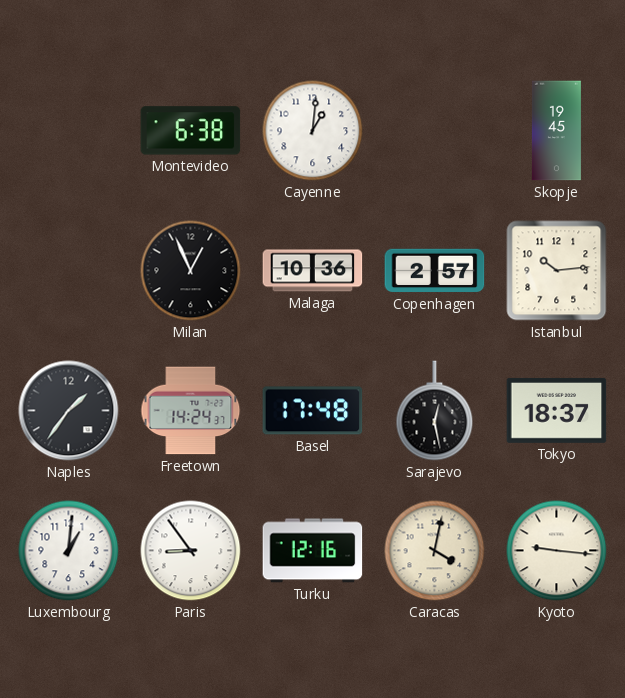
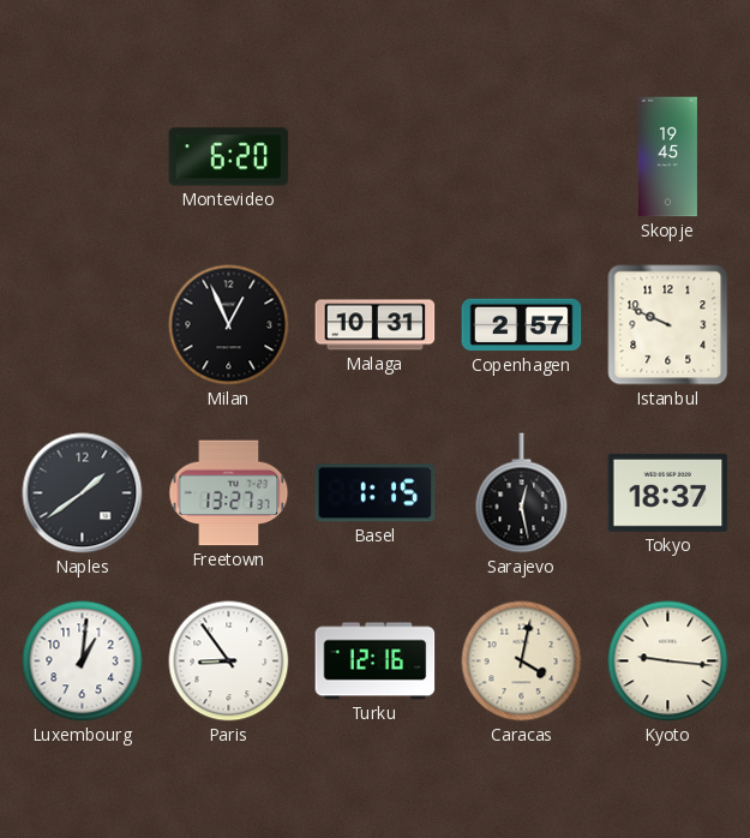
Montevideo: 6:38 -> 6:20
Cayenne: 1:01 -> none
Malaga: 10:36 -> 10:31
Istanbul: 10:14 -> 9:49
Naples: 1:36 -> 1:39
Freetown: 14:24 -> 13:27
Basel: 17:48 -> 1:15
